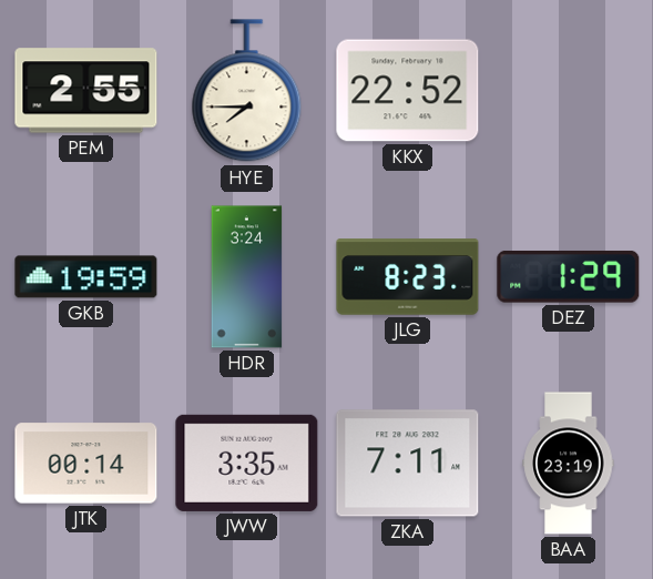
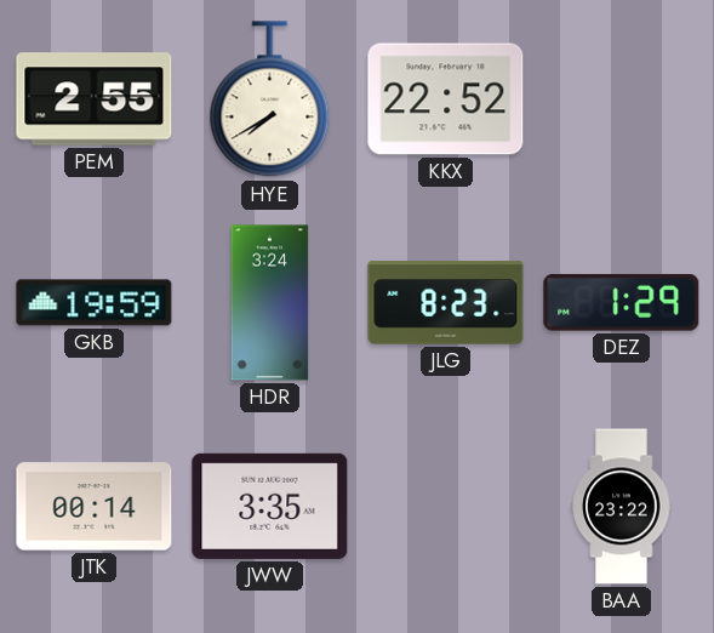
HYE: 7:45 -> 7:40
ZKA: 7:11 -> none
BAA: 23:19 -> 23:22
